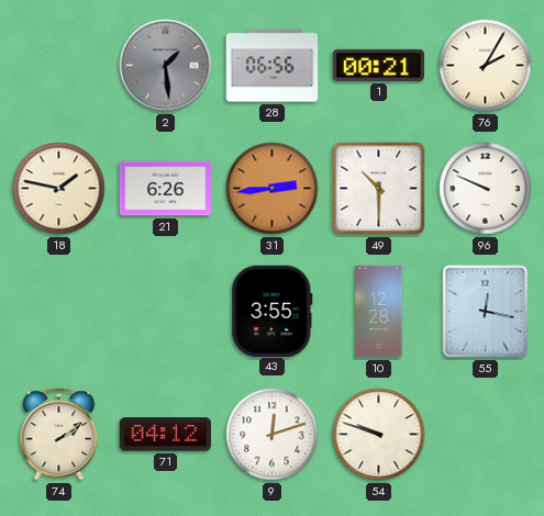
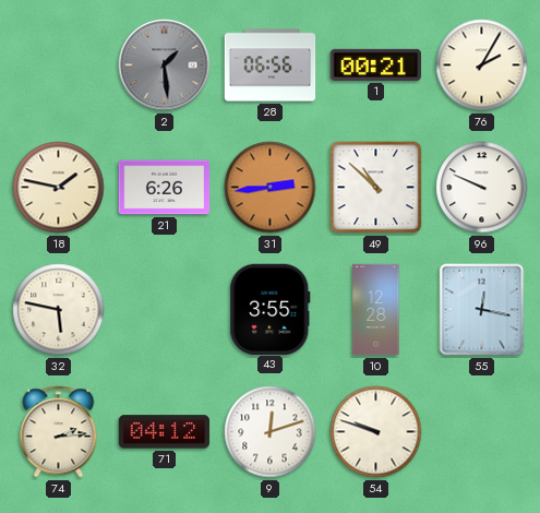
49: 10:30 -> 10:52
32: none -> 5:47
74: 2:09 -> 2:14
